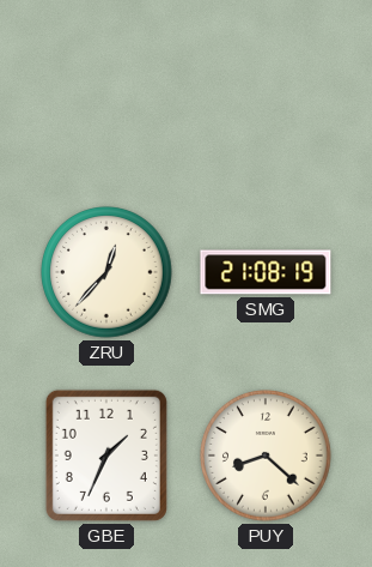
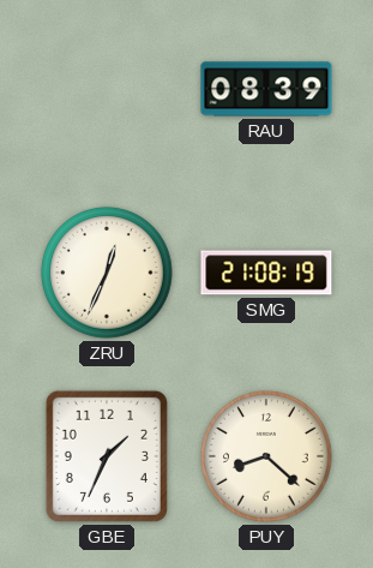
RAU: none -> 08:39
ZRU: 12:37 -> 12:34
